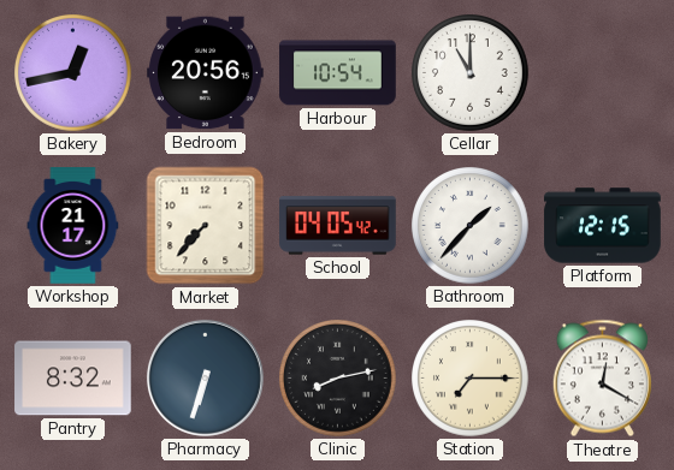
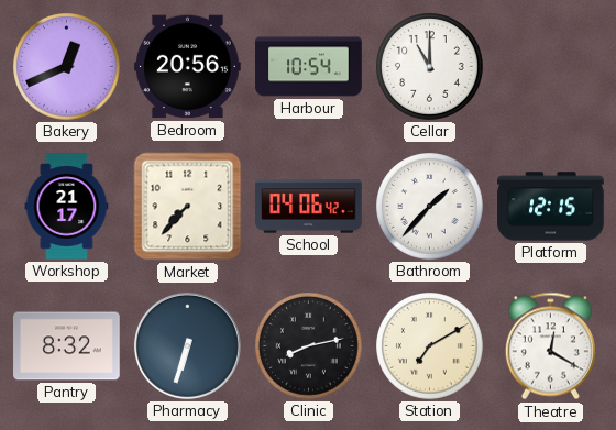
Bakery: 12:43 -> 12:41
School: 04:05 -> 04:06
Station: 7:15 -> 7:10
